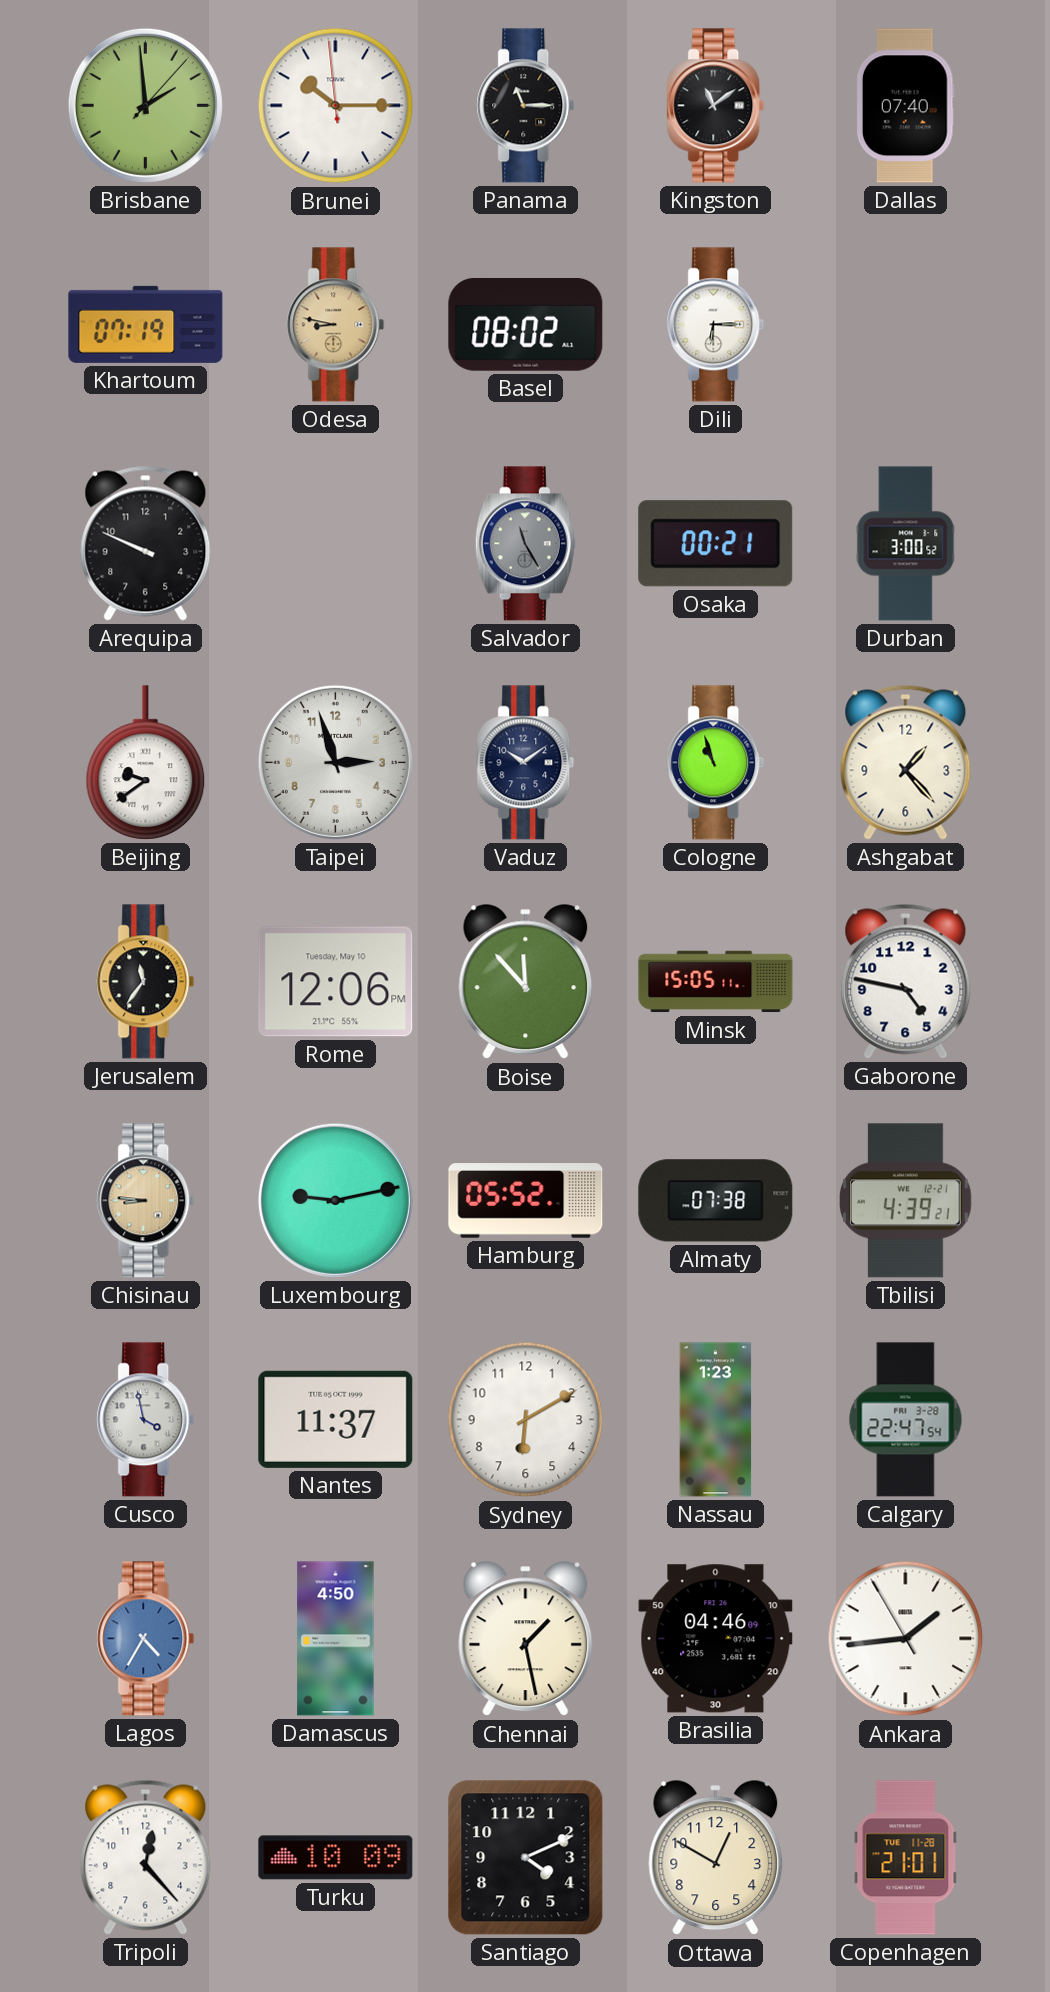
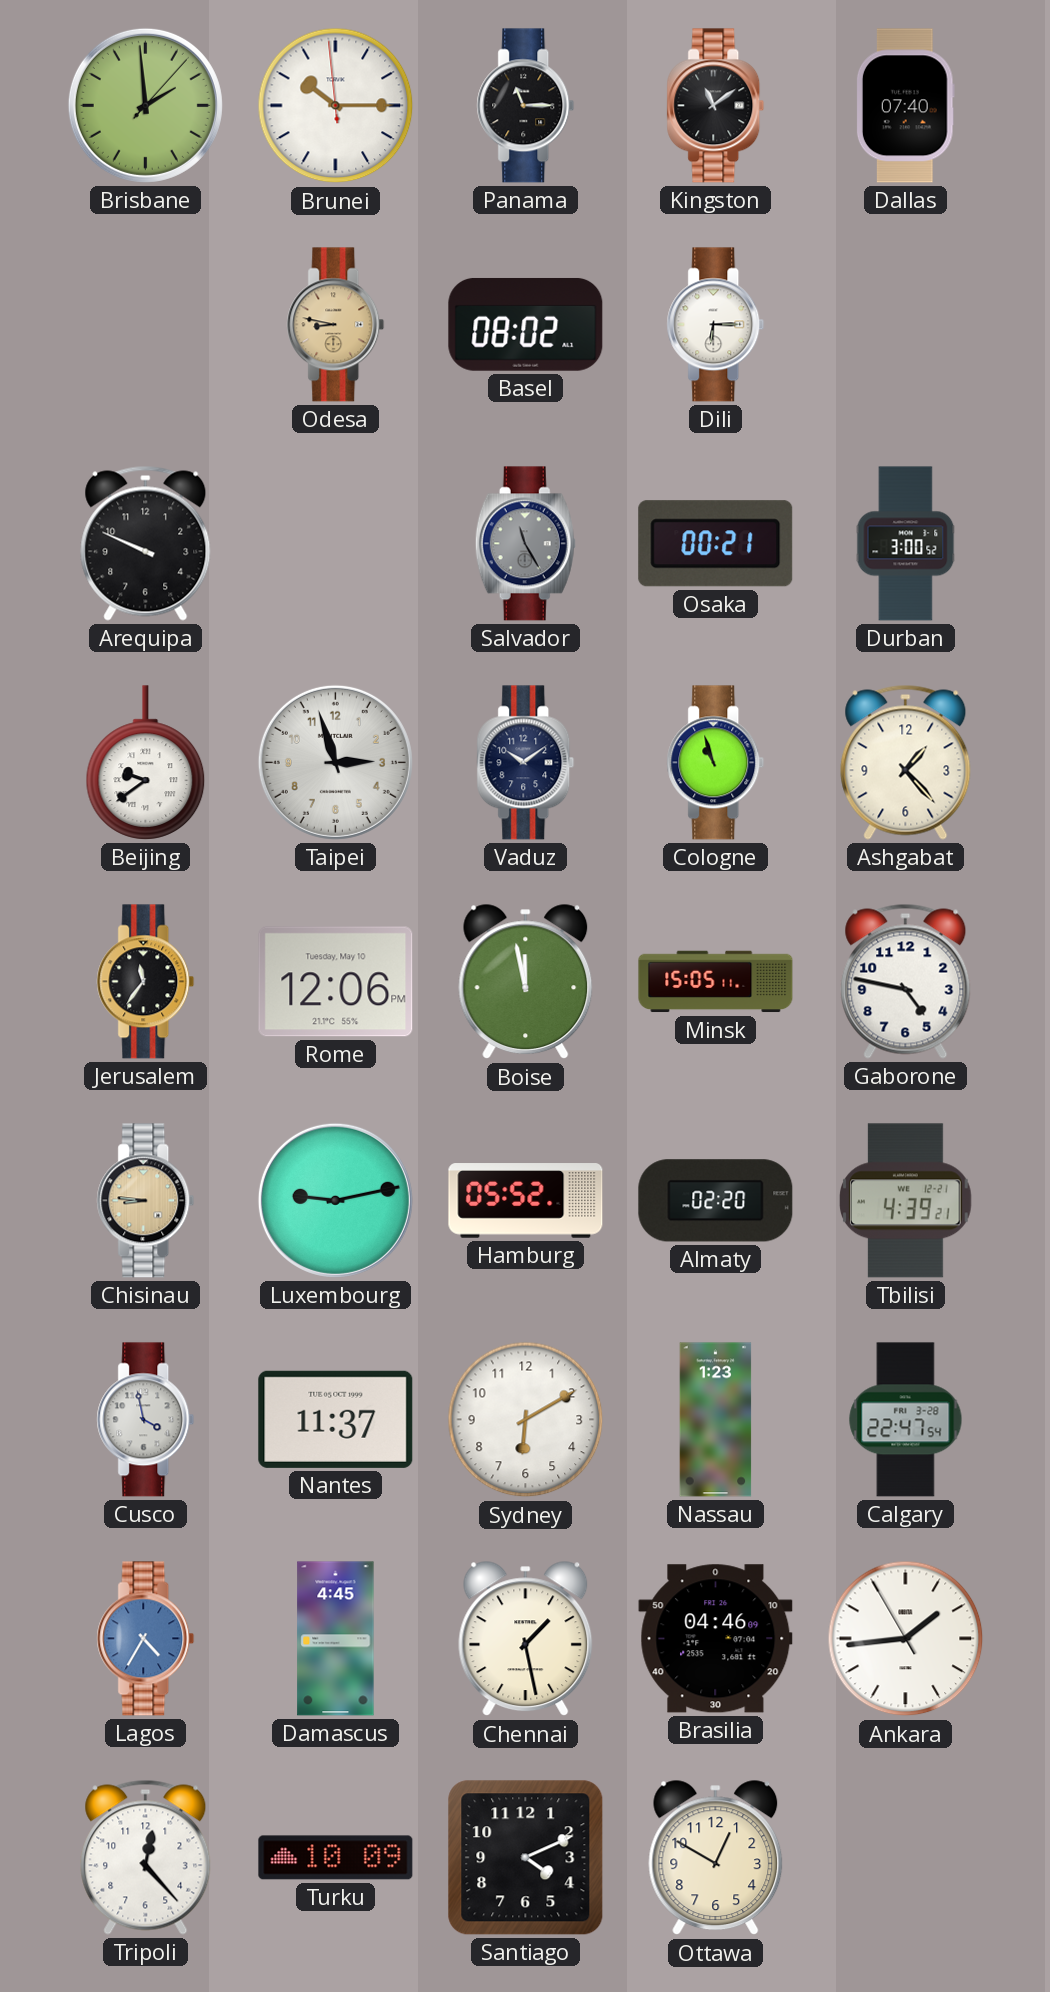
Khartoum: 07:19 -> none
Boise: 11:53 -> 11:58
Almaty: 07:38 -> 02:20
Damascus: 4:50 -> 4:45
Copenhagen: 21:01 -> none
